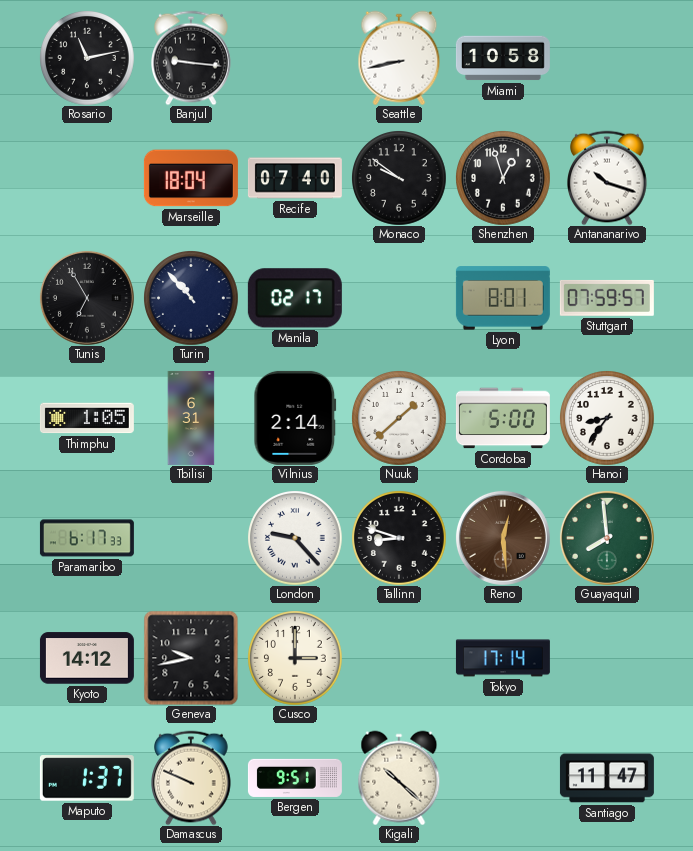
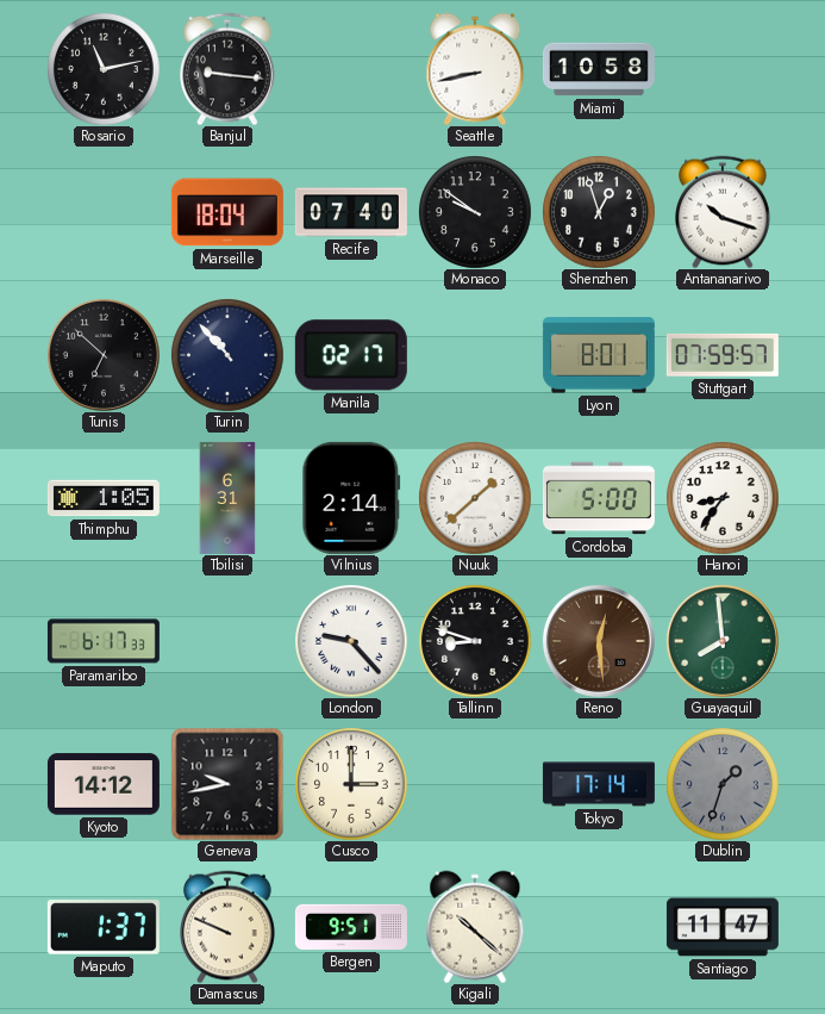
Tunis: 6:55 -> 6:52
Dublin: none -> 1:33
